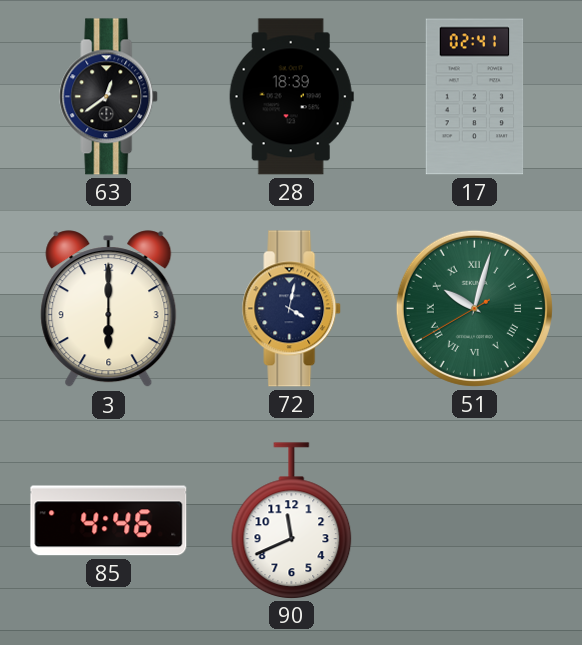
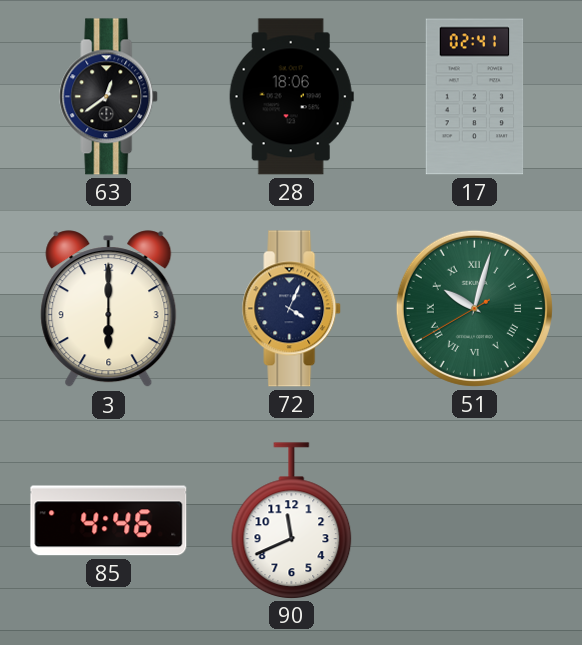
28: 18:39 -> 18:06
72: 4:02 -> 4:04
